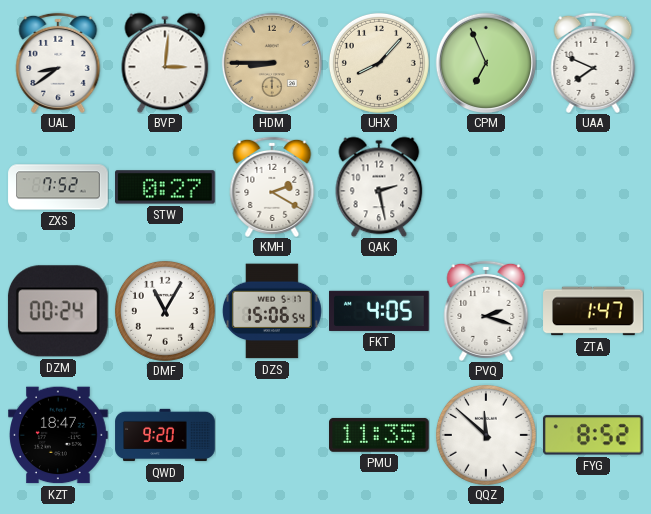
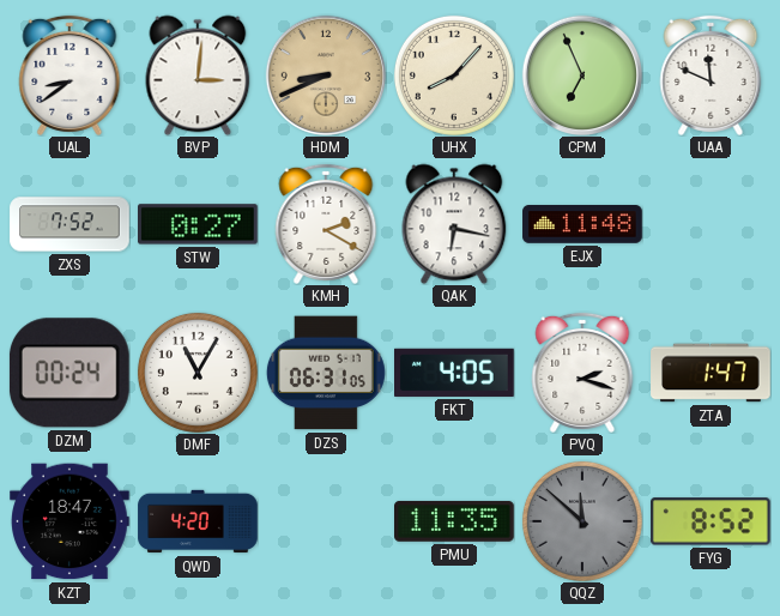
HDM: 8:45 -> 8:41
UAA: 7:49 -> 11:49
QAK: 2:28 -> 6:17
EJX: none -> 11:48
DZS: 15:06 -> 06:31
QWD: 9:20 -> 4:20
QQZ dial: white -> grey
